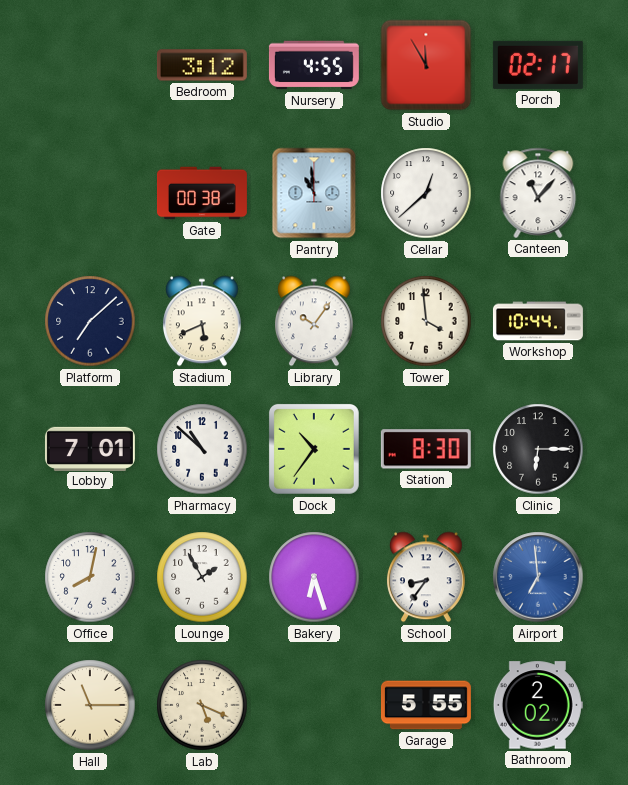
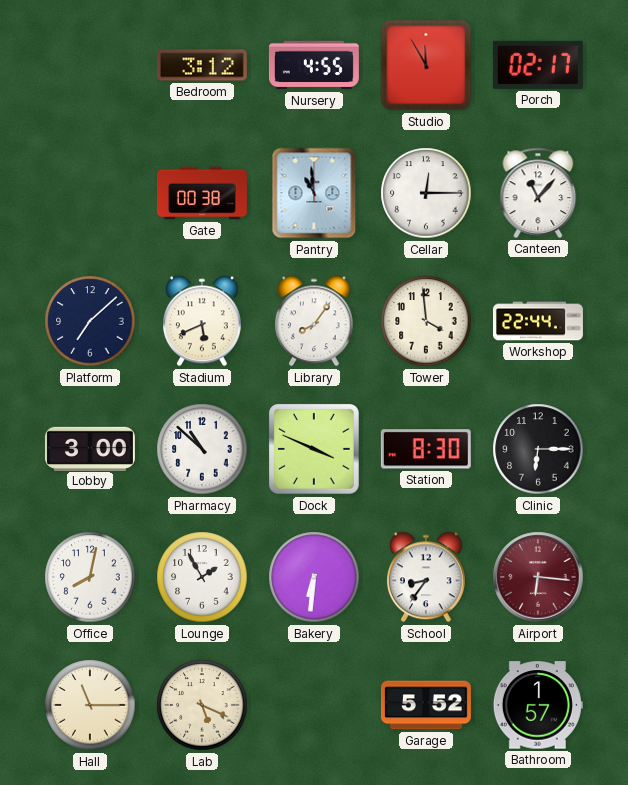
Cellar: 12:38 -> 12:15
Library: 10:06 -> 8:06
Workshop: 10:44 -> 22:44
Lobby: 7:01 -> 3:00
Dock: 10:36 -> 3:49
Bakery: 6:27 -> 6:31
Airport: 6:59 -> 6:16
Airport dial: blue -> burgundy
Garage: 5:55 -> 5:52
Bathroom: 2:02 -> 1:57
